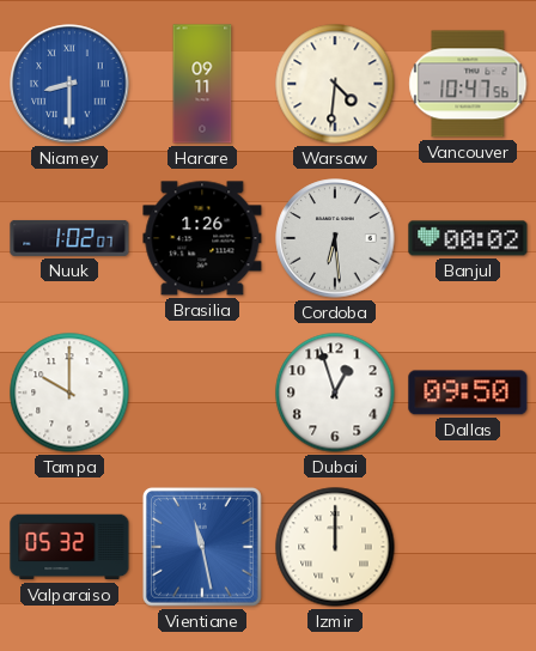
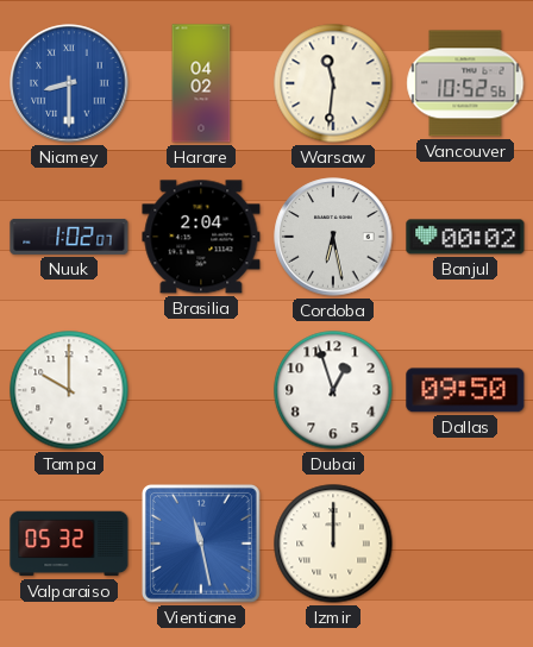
Harare: 09:11 -> 04:02
Warsaw: 4:31 -> 11:31
Vancouver: 10:47 -> 10:52
Brasilia: 1:26 -> 2:04
Cordoba: 6:29 -> 6:28
